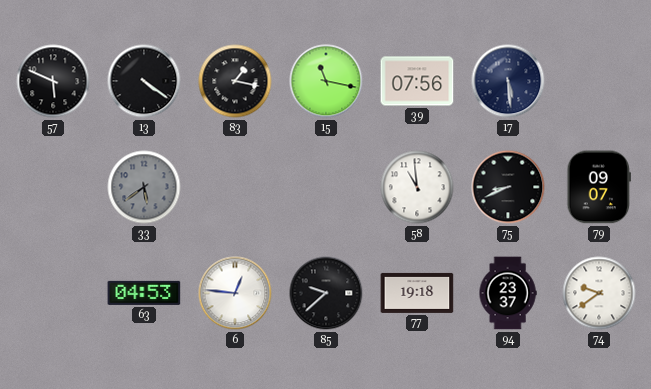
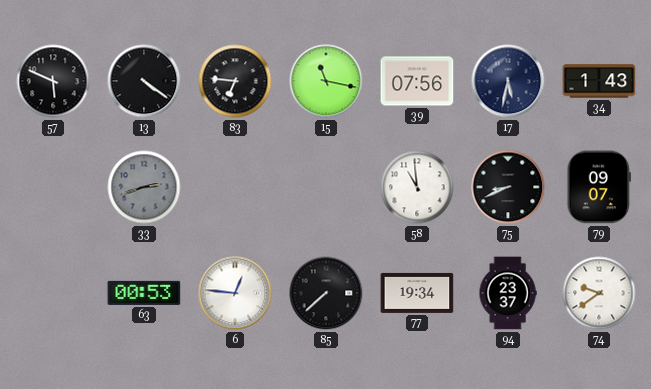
83: 1:17 -> 6:46
17: 5:29 -> 5:32
34: none -> 1:43
33: 5:39 -> 2:42
63: 04:53 -> 00:53
85: 9:38 -> 7:38
77: 19:18 -> 19:34
